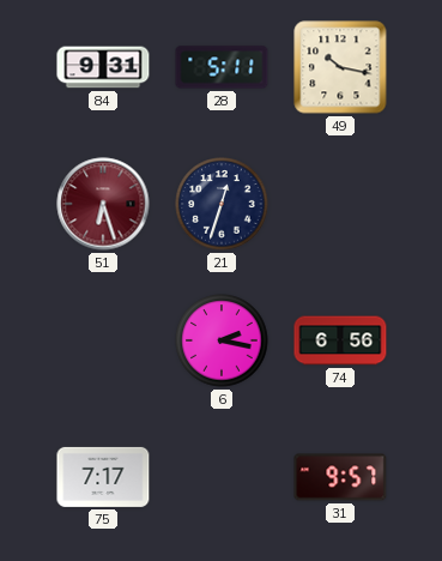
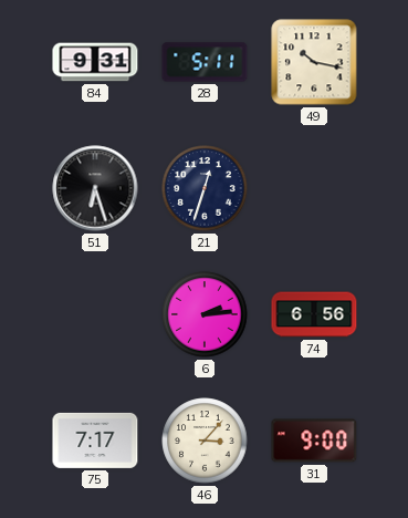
51 dial: burgundy -> black
6: 2:17 -> 2:14
46: none -> 3:07
31: 9:57 -> 9:00
